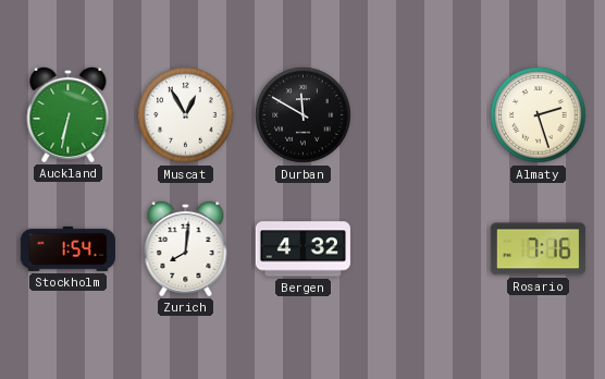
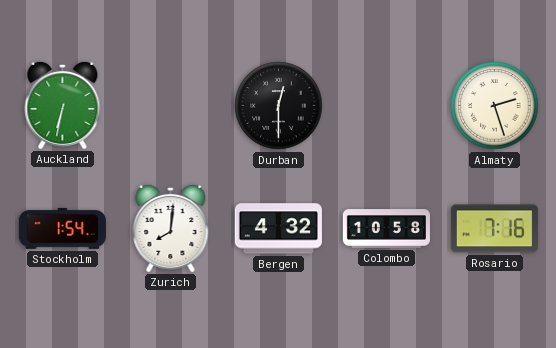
Muscat: 12:55 -> none
Durban: 11:50 -> 12:30
Colombo: none -> 10:58
